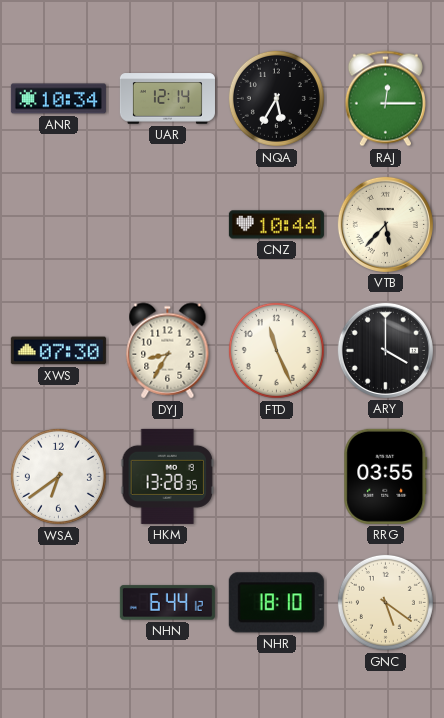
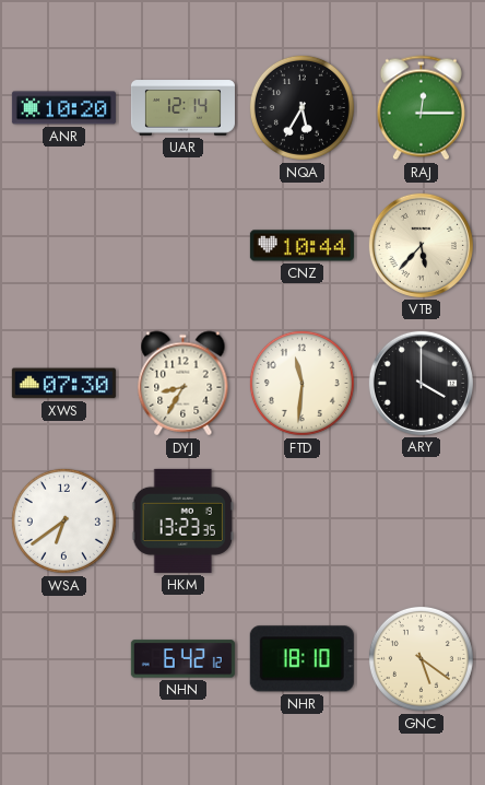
ANR: 10:34 -> 10:20
FTD: 11:26 -> 11:31
HKM: 13:28 -> 13:23
RRG: 03:55 -> none
NHN: 6:44 -> 6:42
